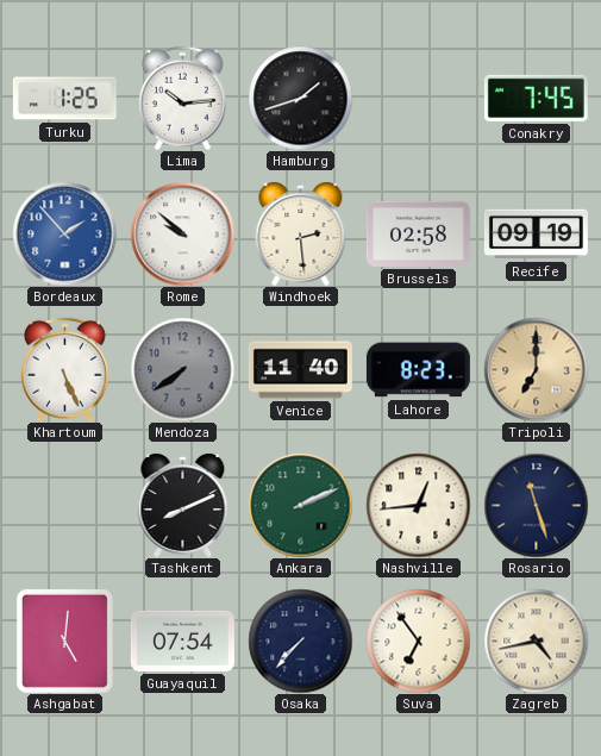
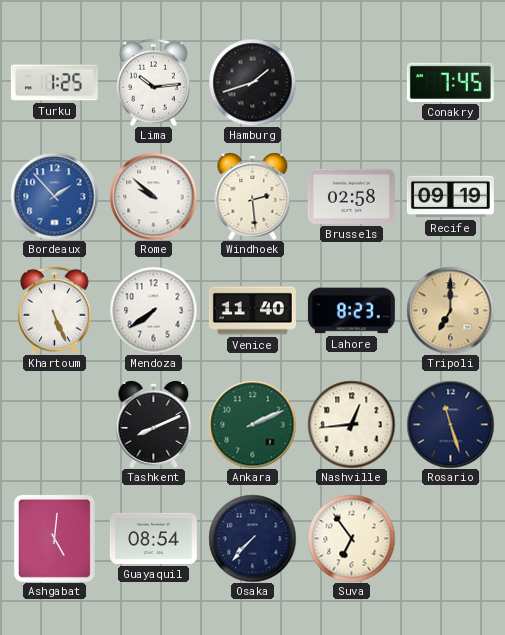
Mendoza dial: grey -> white
Guayaquil: 07:54 -> 08:54
Zagreb: 4:43 -> none
